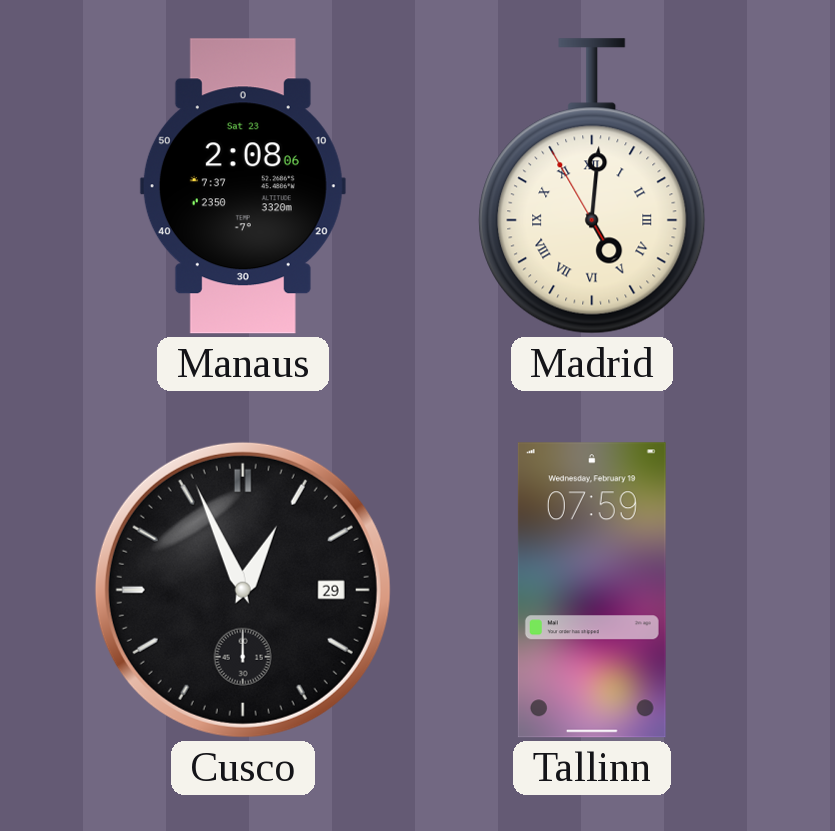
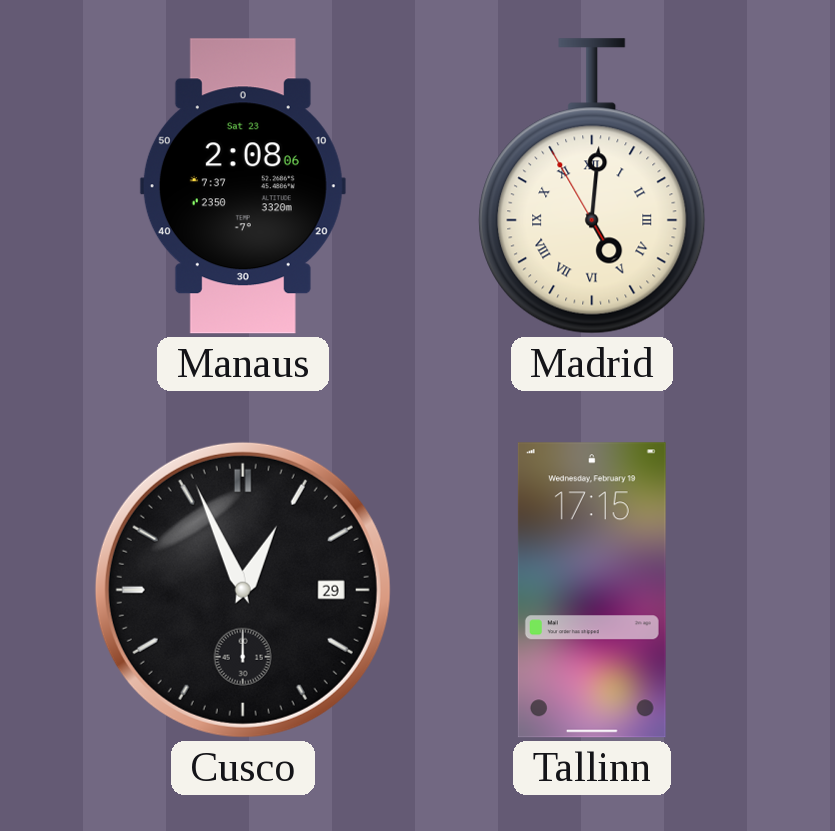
Tallinn: 07:59 -> 17:15
